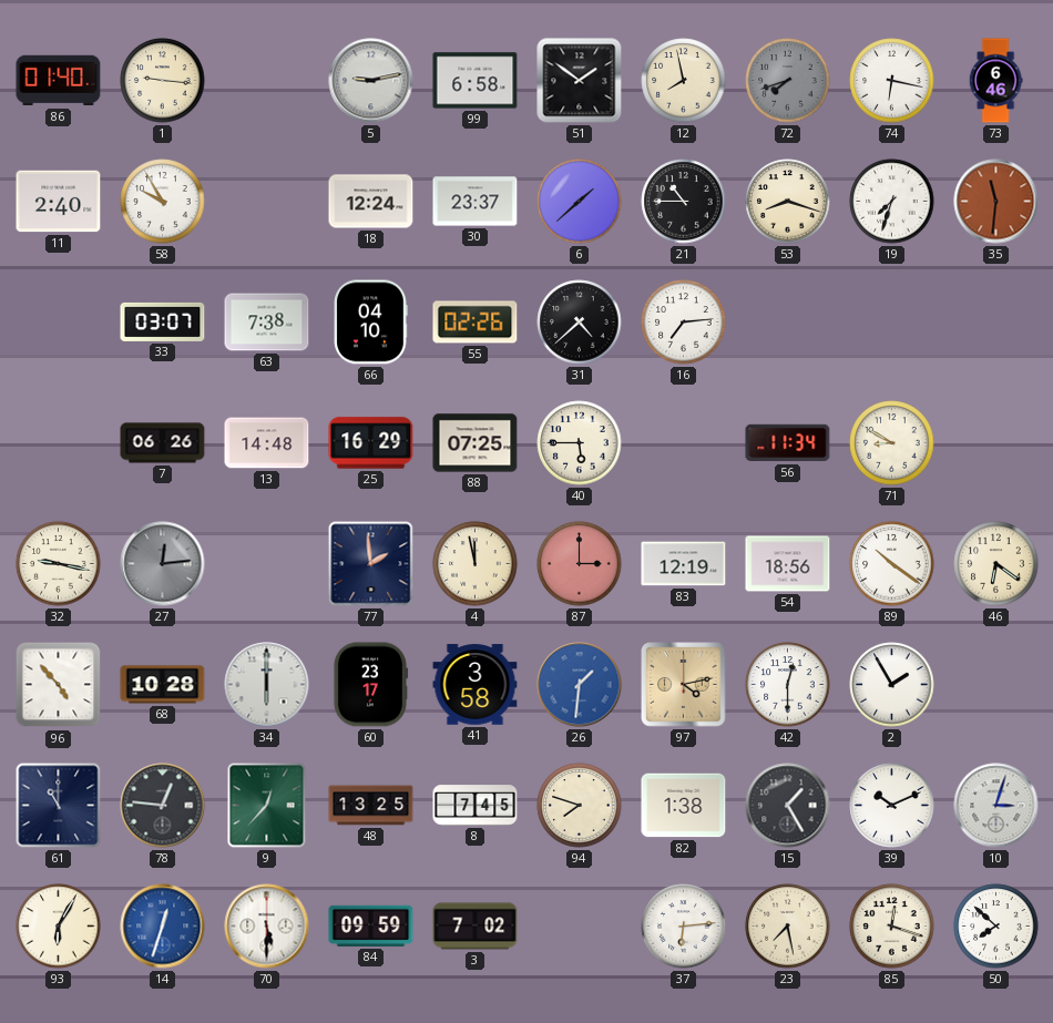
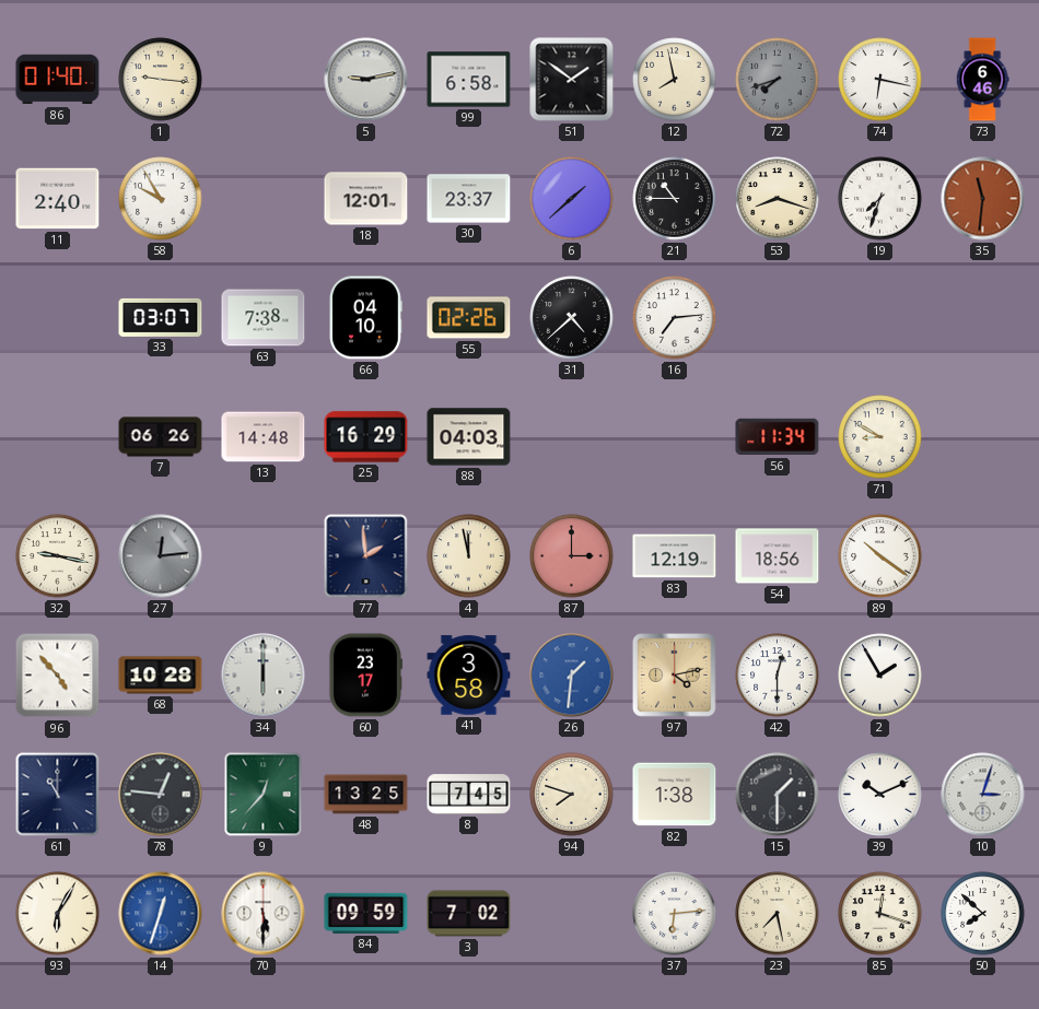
18: 12:24 -> 12:01
88: 07:25 -> 04:03
40: 5:45 -> none
46: 6:21 -> none
15: 1:25 -> 1:30
